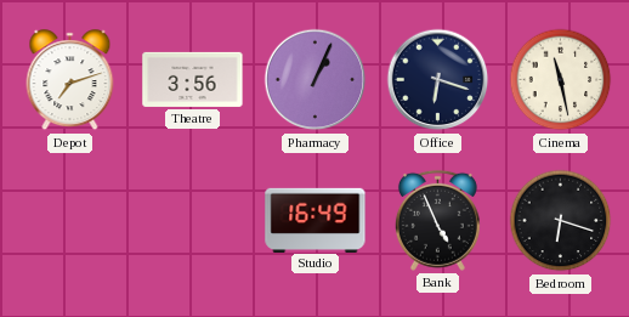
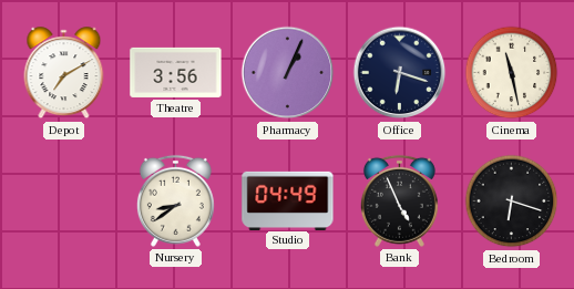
Depot: 7:12 -> 7:10
Nursery: none -> 8:39
Studio: 16:49 -> 04:49
